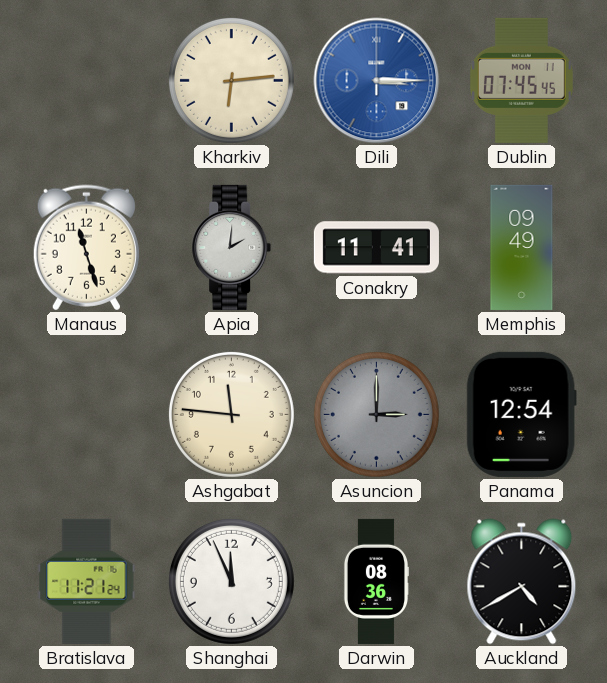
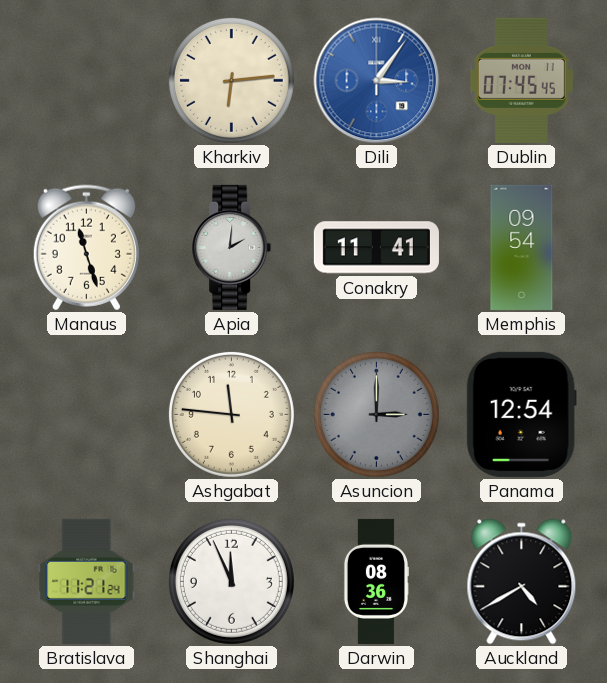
Dili: 3:15 -> 3:06
Memphis: 09:49 -> 09:54
